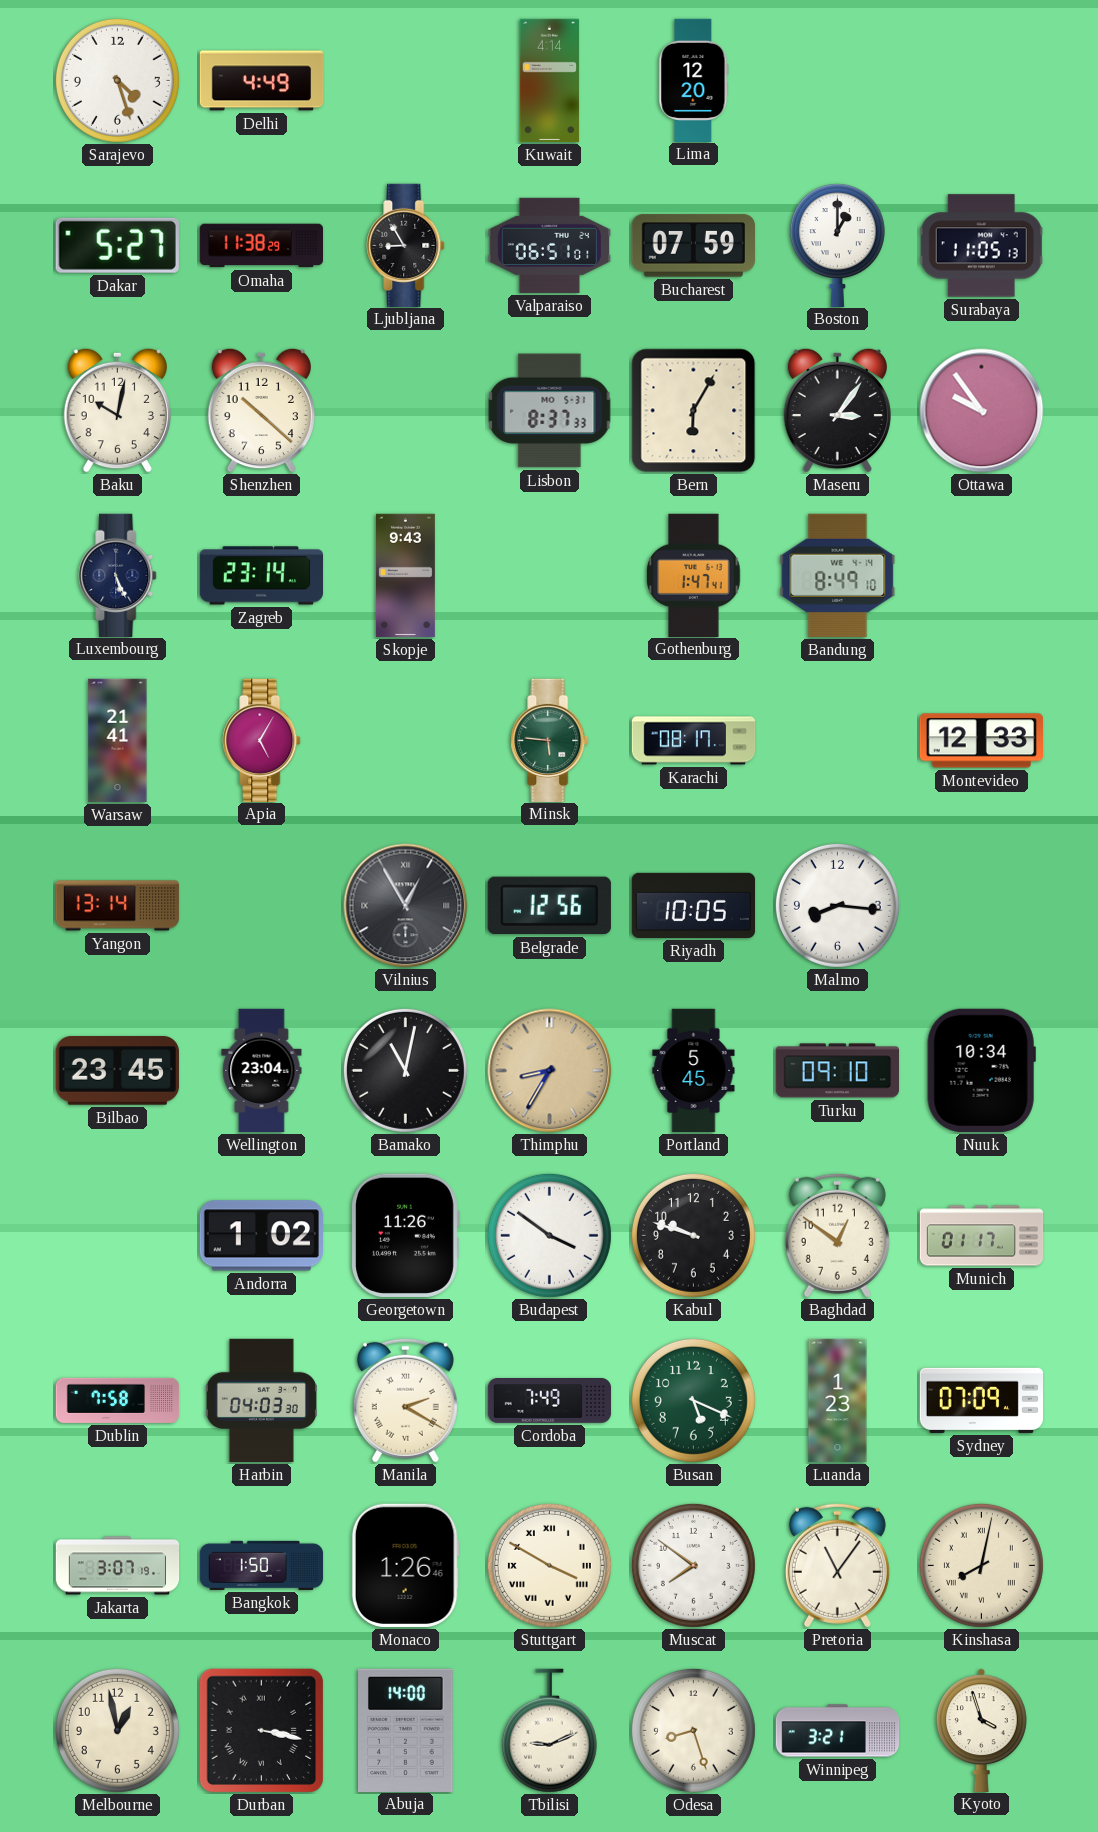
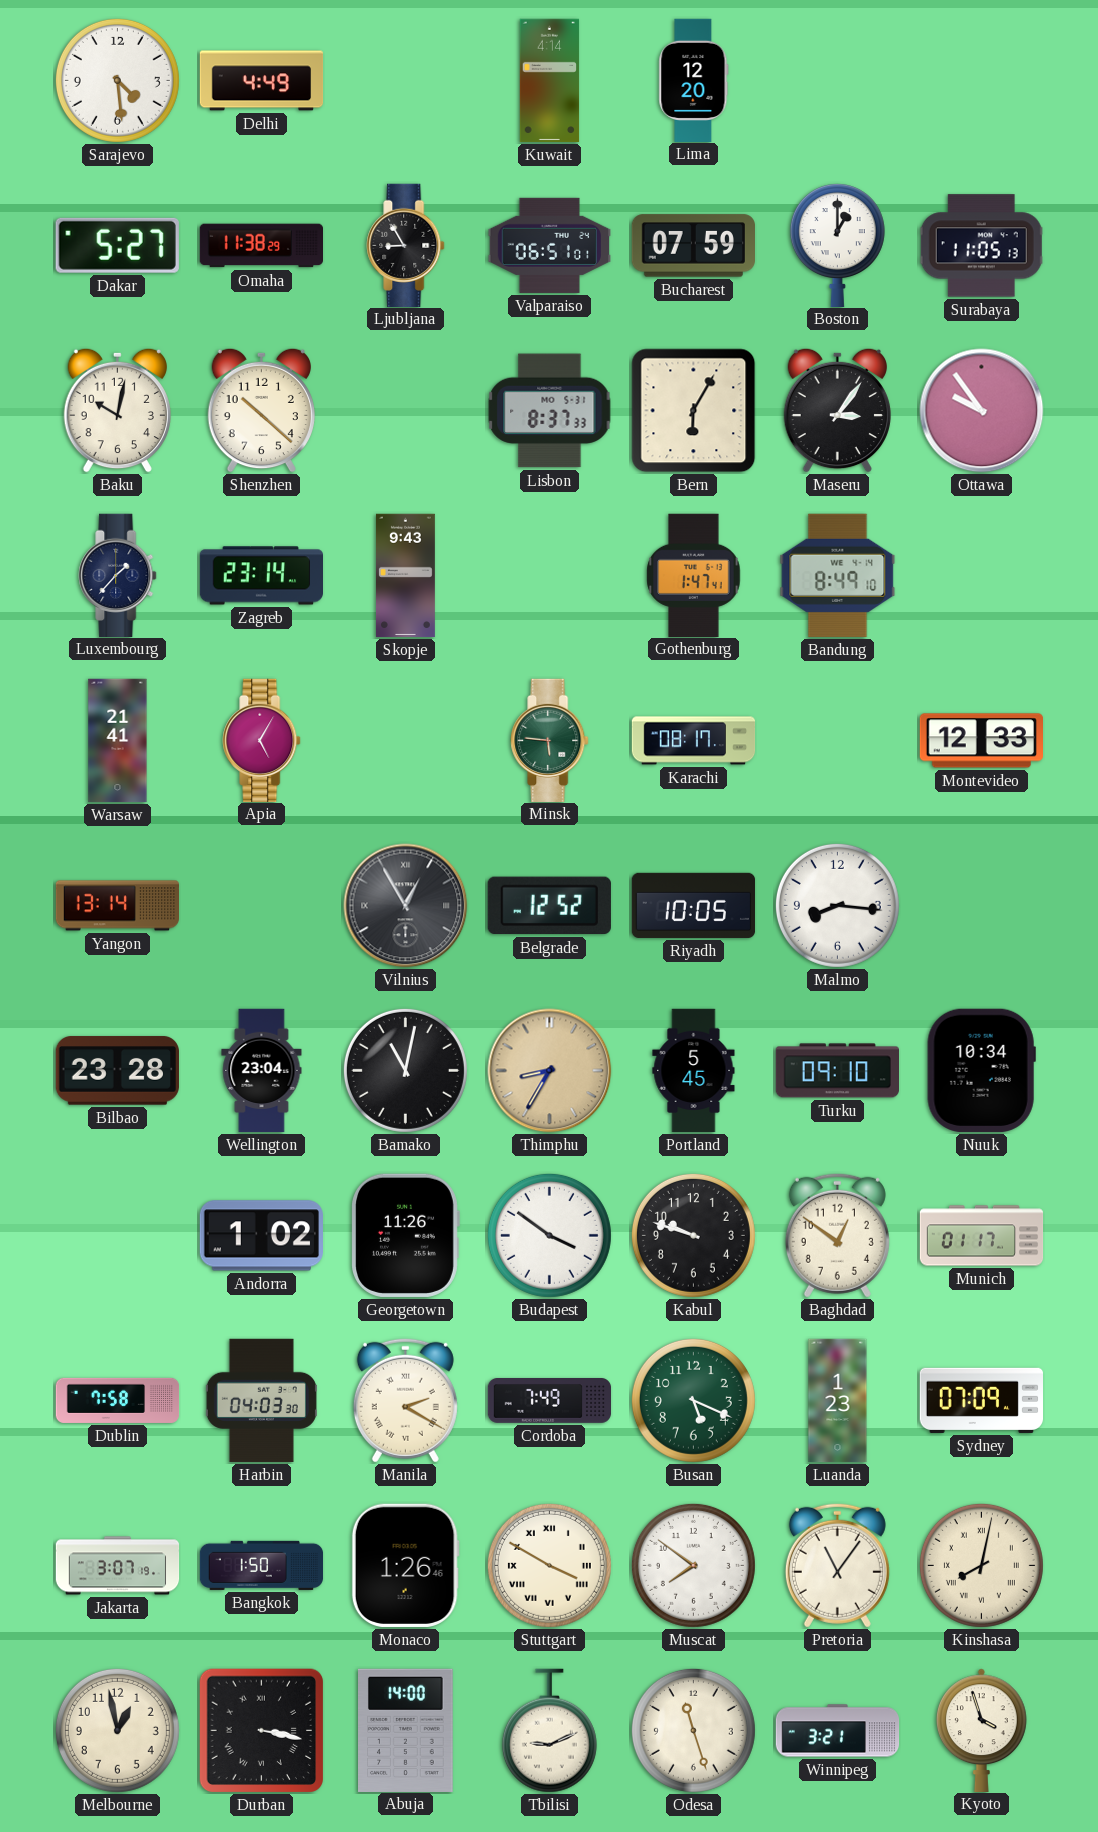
Sarajevo: 4:27 -> 4:29
Luxembourg: 5:26 -> 1:37
Belgrade: 12:56 -> 12:52
Bilbao: 23:45 -> 23:28
Odesa: 8:27 -> 11:27
